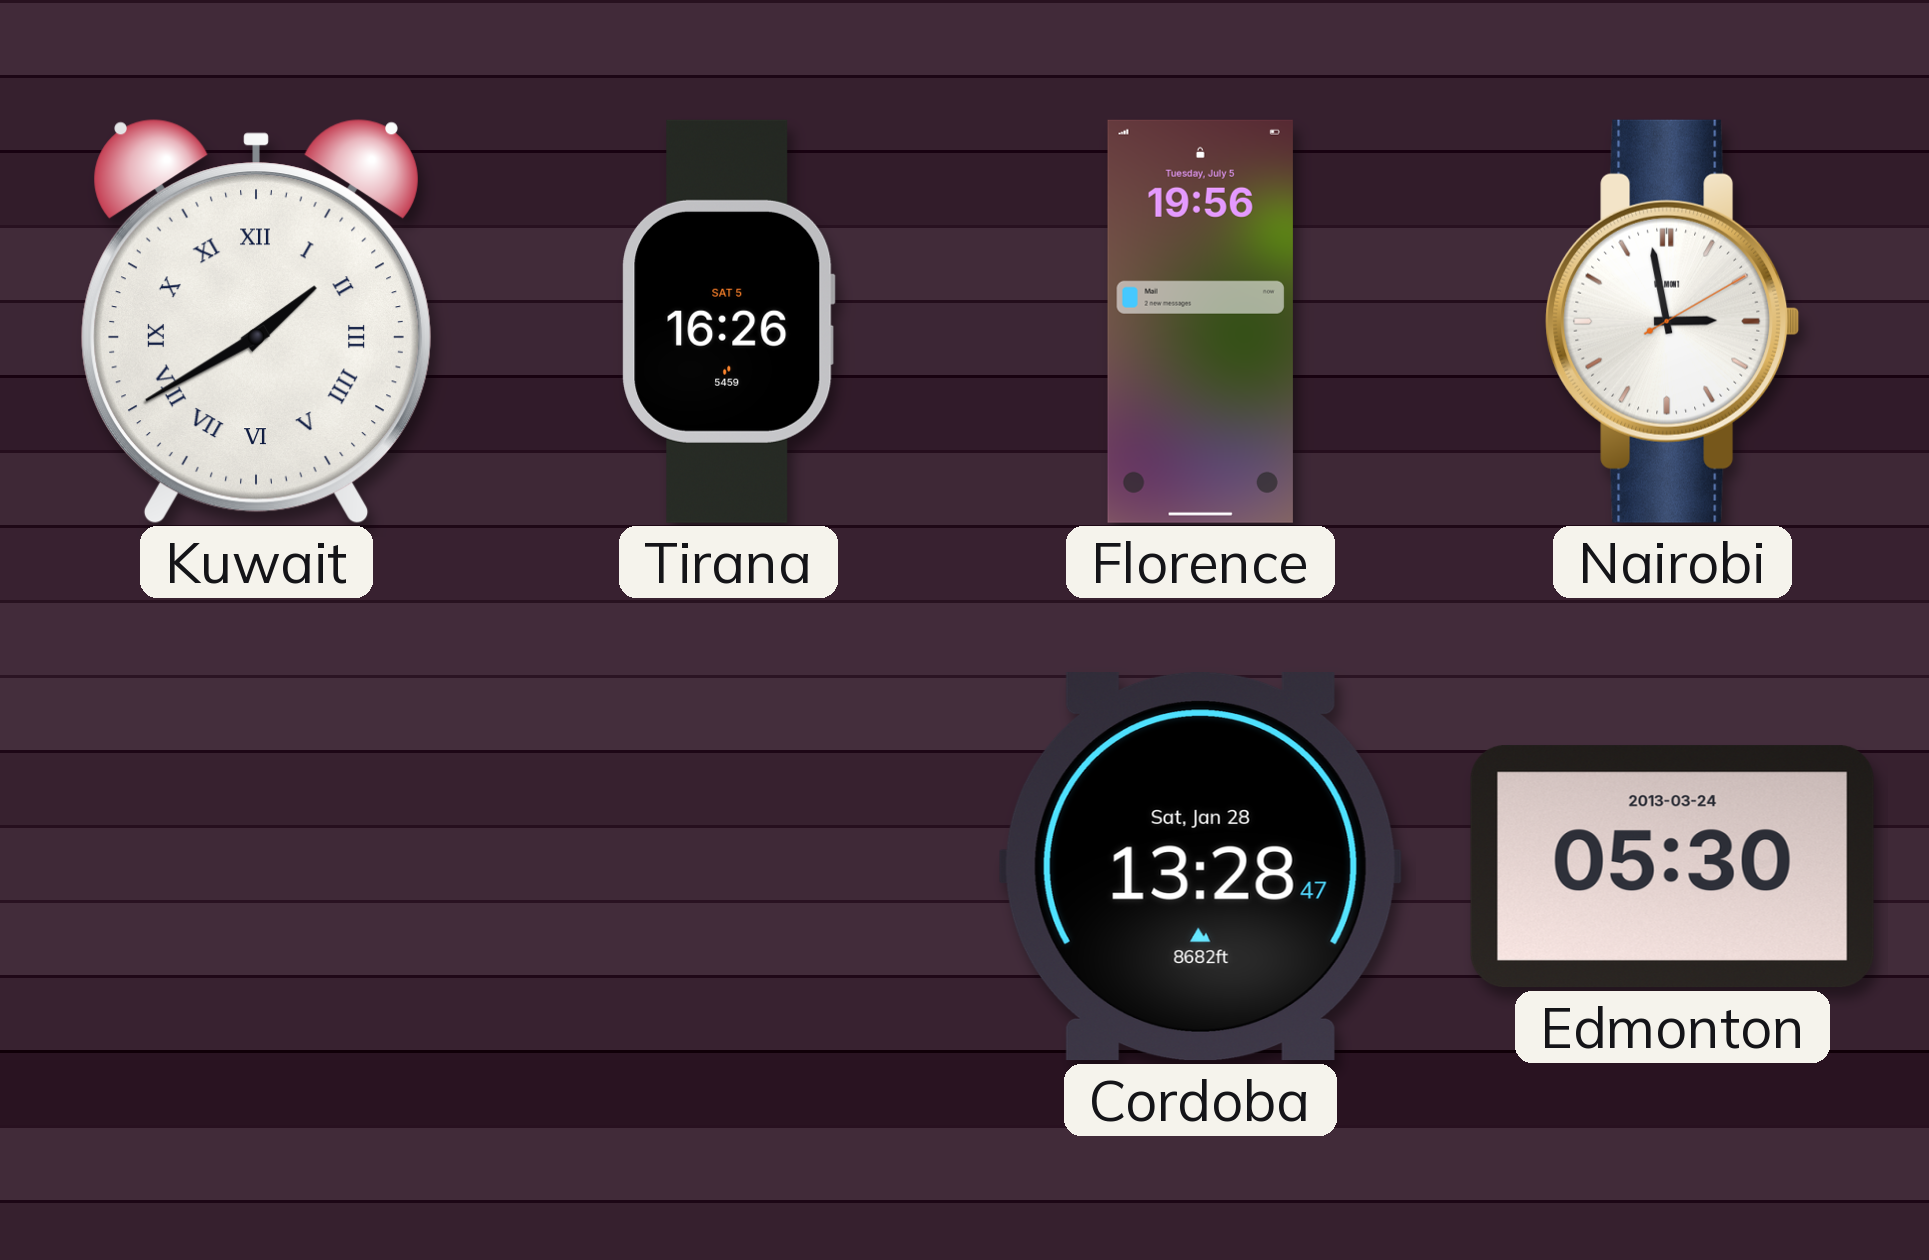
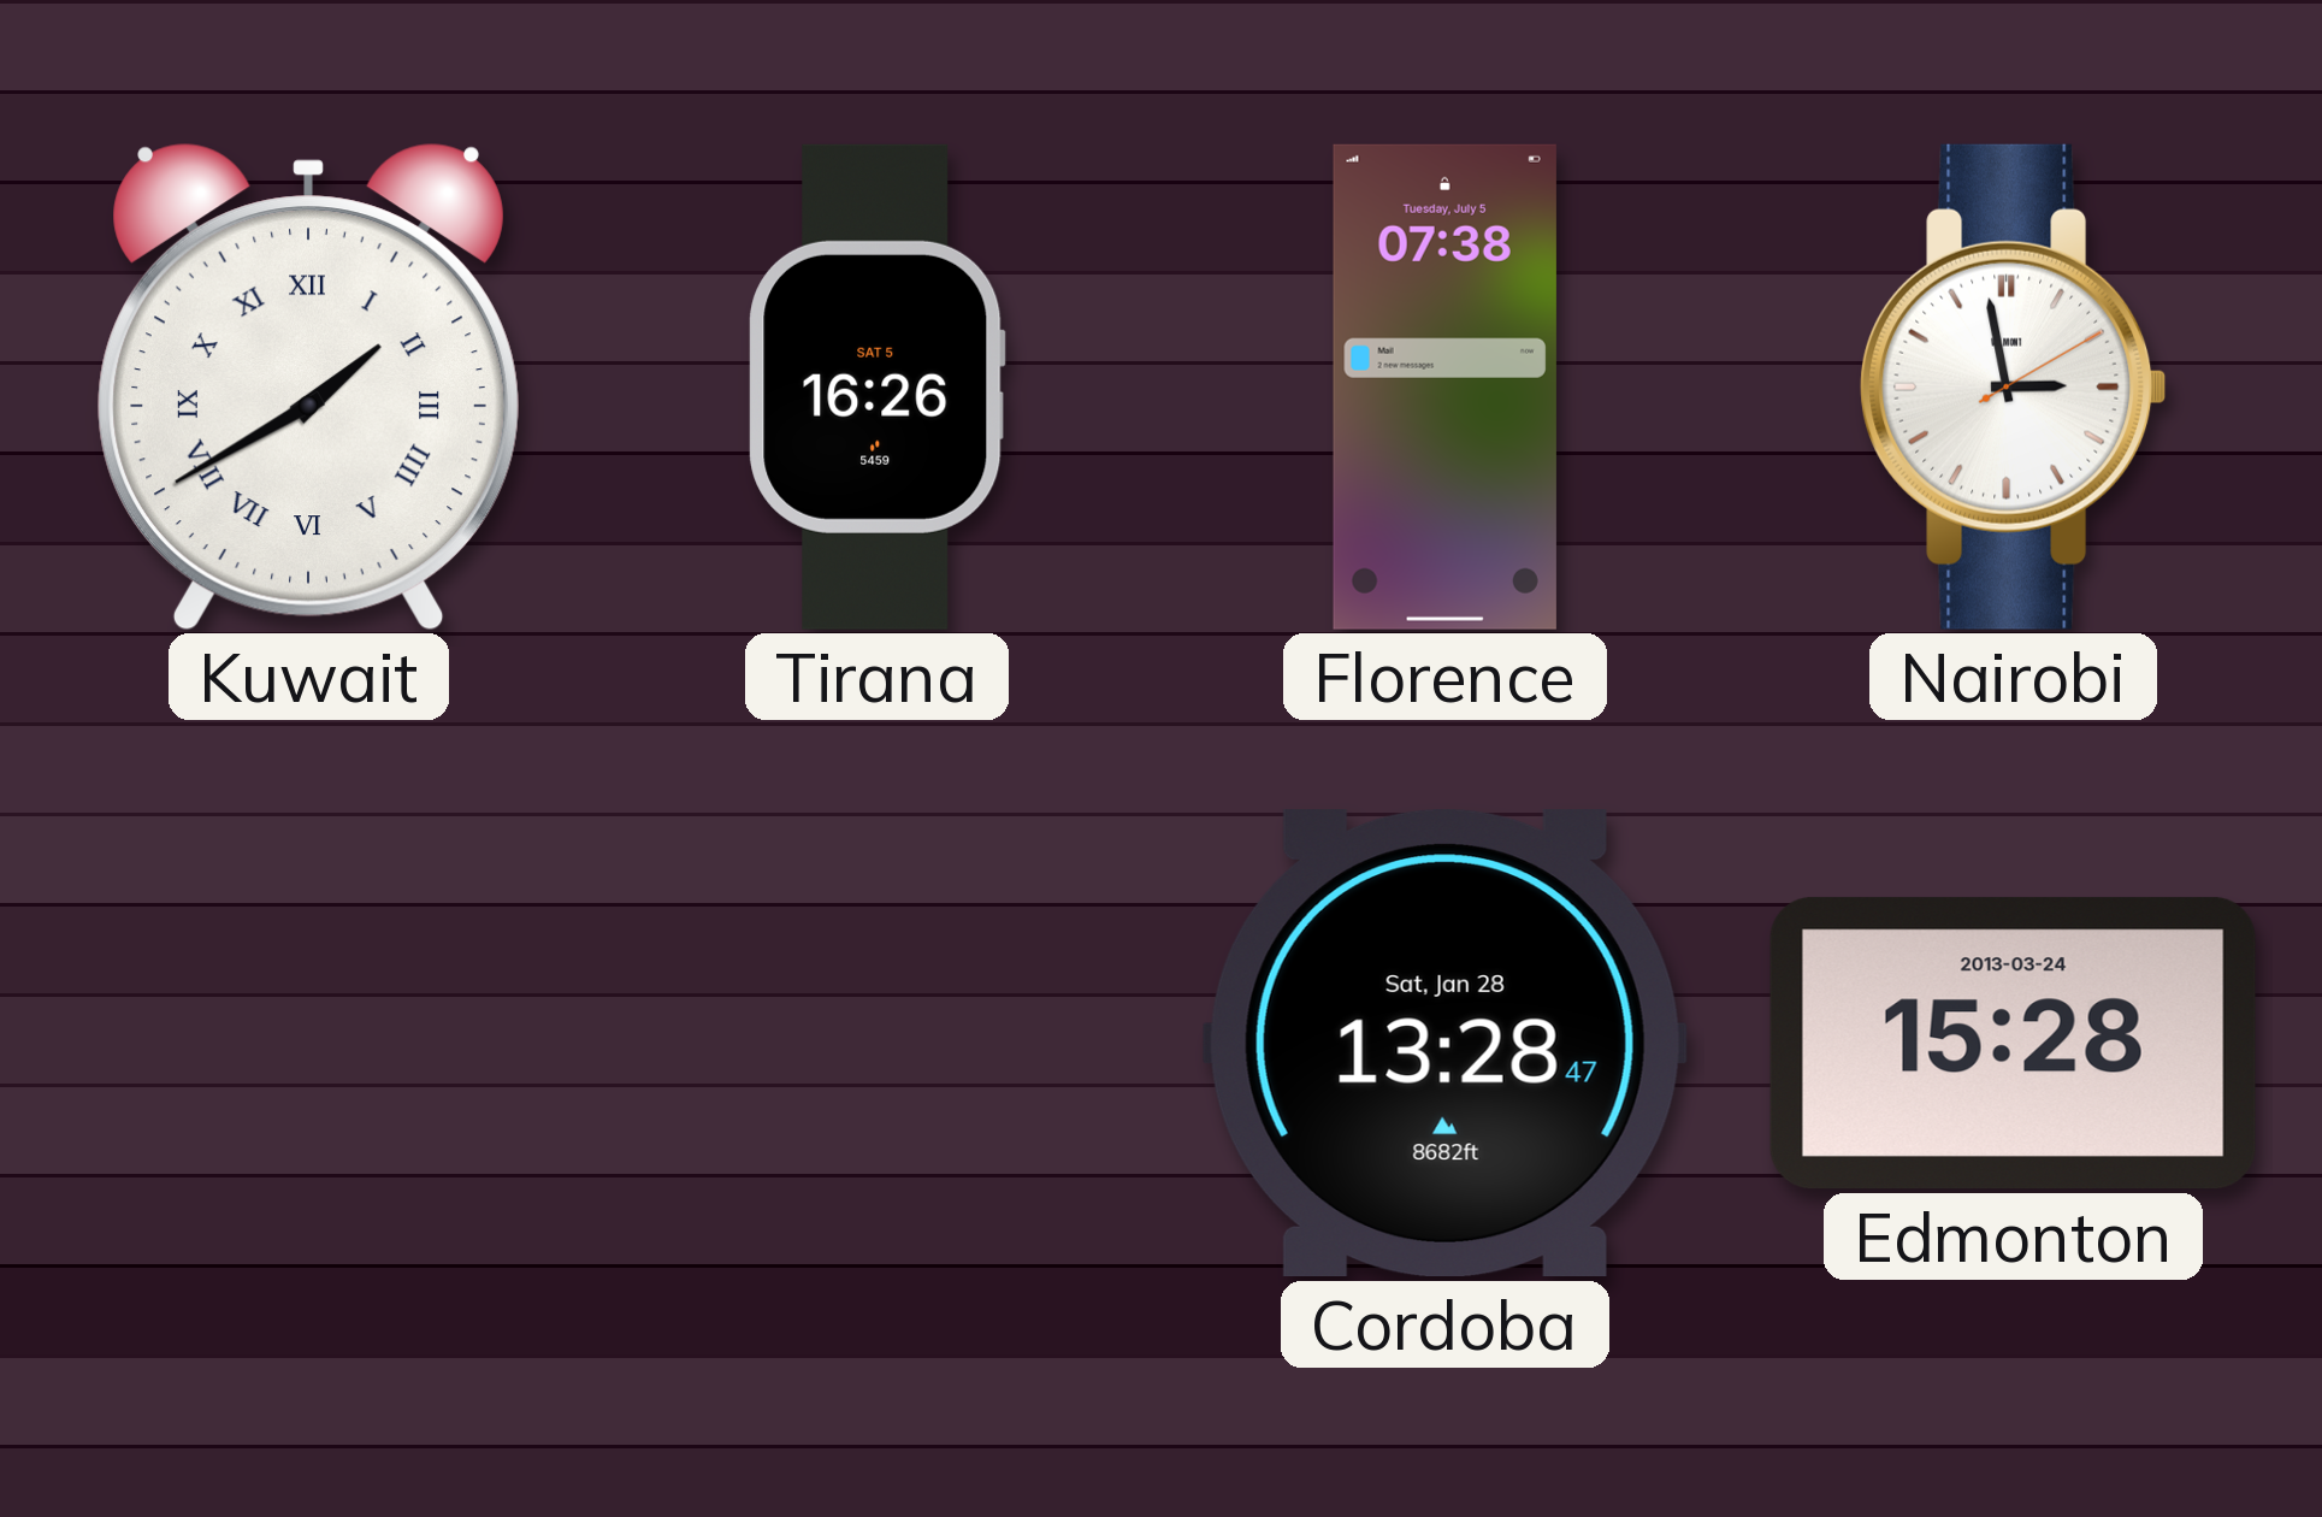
Florence: 19:56 -> 07:38
Edmonton: 05:30 -> 15:28
